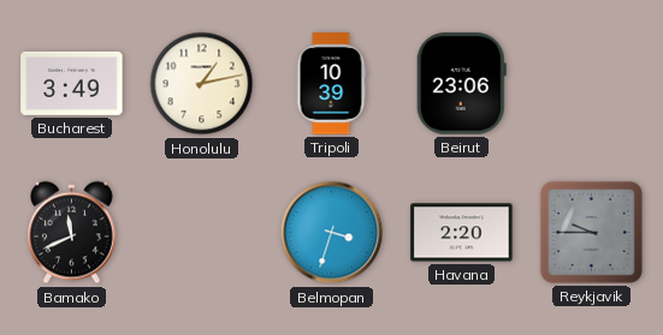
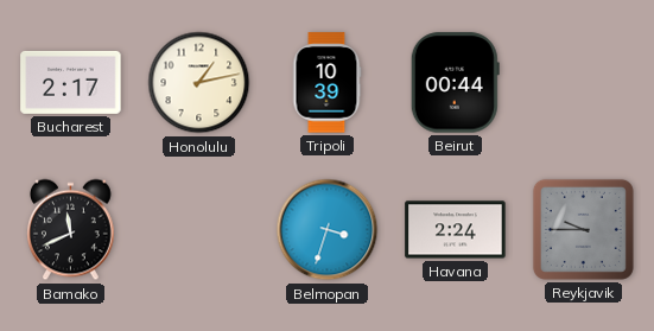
Bucharest: 3:49 -> 2:17
Beirut: 23:06 -> 00:44
Havana: 2:20 -> 2:24
